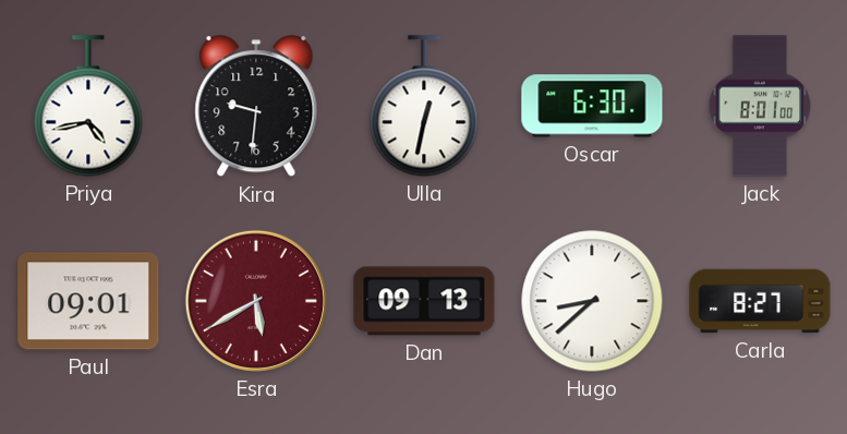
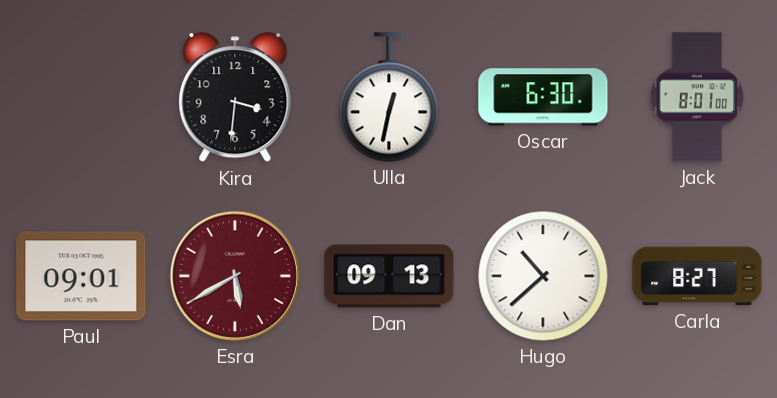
Priya: 4:43 -> none
Kira: 9:31 -> 3:31
Hugo: 8:38 -> 10:38
